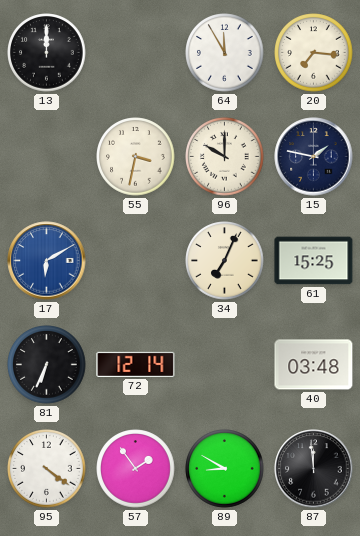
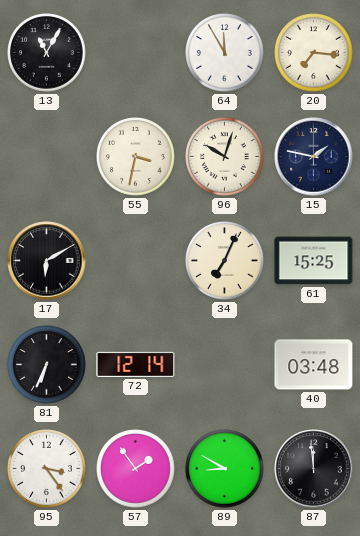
13: 12:00 -> 11:05
96: 10:00 -> 10:03
17 dial: blue -> black
95: 4:21 -> 3:24
